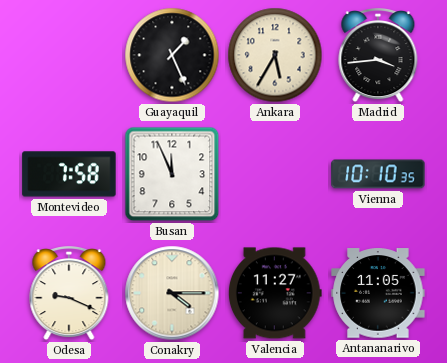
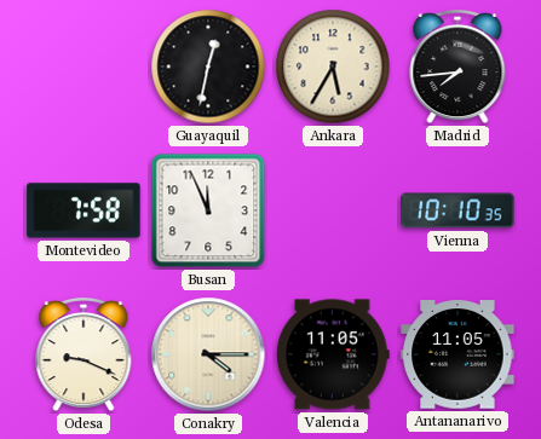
Guayaquil: 1:26 -> 12:32
Madrid: 3:44 -> 7:44
Valencia: 11:27 -> 11:05
